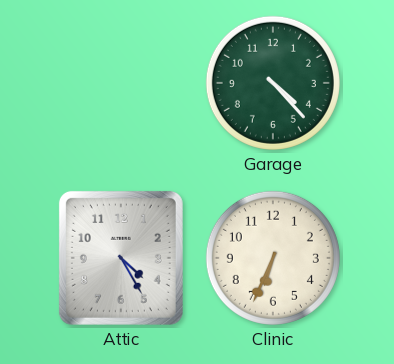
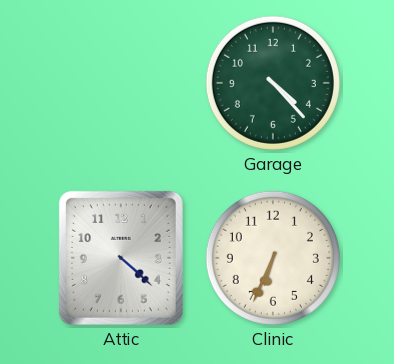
Attic: 4:25 -> 4:22
